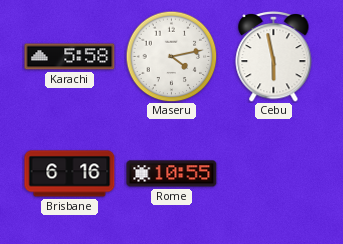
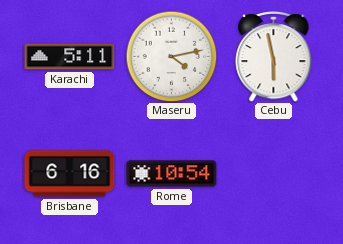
Karachi: 5:58 -> 5:11
Rome: 10:55 -> 10:54
